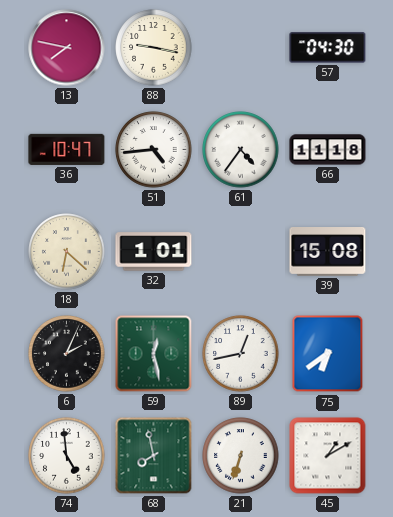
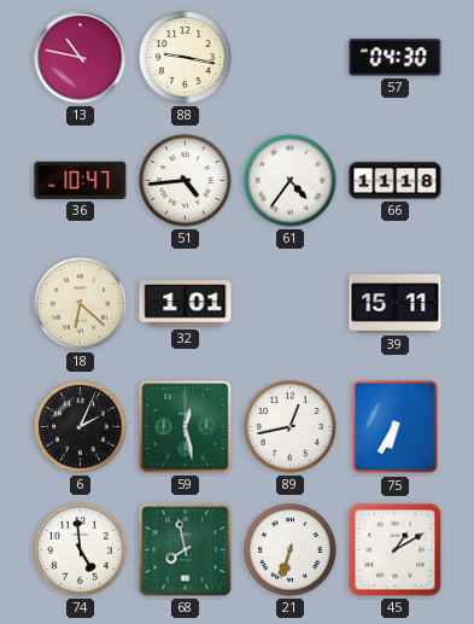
13: 7:47 -> 10:47
39: 15:08 -> 15:11
75: 6:39 -> 6:35
